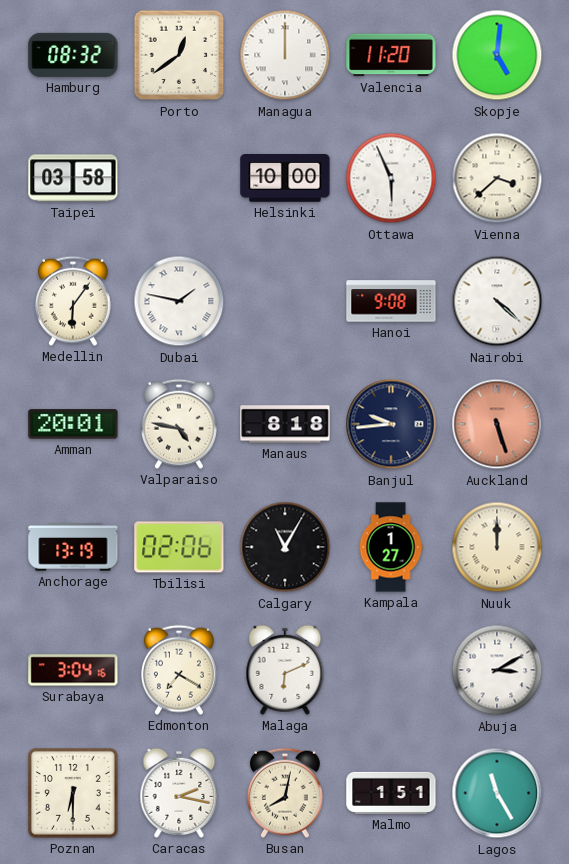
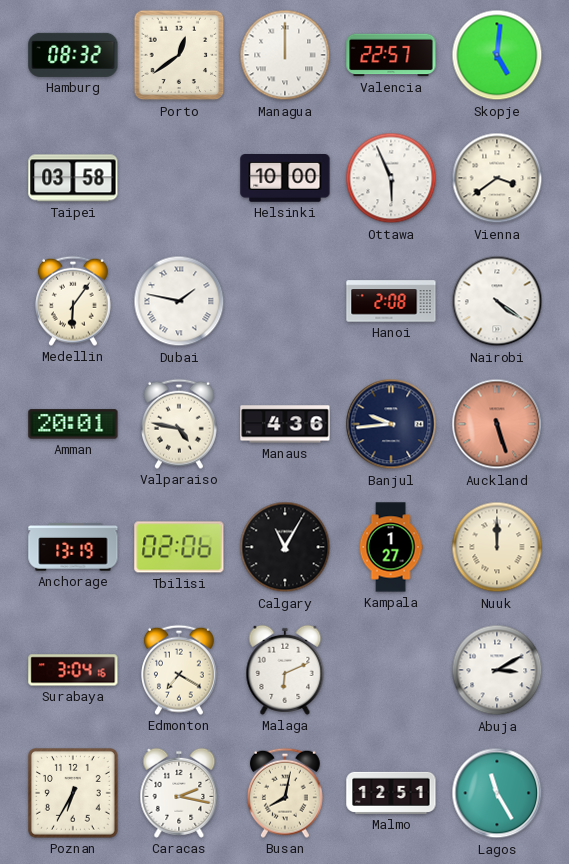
Valencia: 11:20 -> 22:57
Vienna: 3:38 -> 3:39
Hanoi: 9:08 -> 2:08
Nairobi: 4:22 -> 4:21
Manaus: 8:18 -> 4:36
Poznan: 6:30 -> 6:35
Malmo: 1:51 -> 12:51
